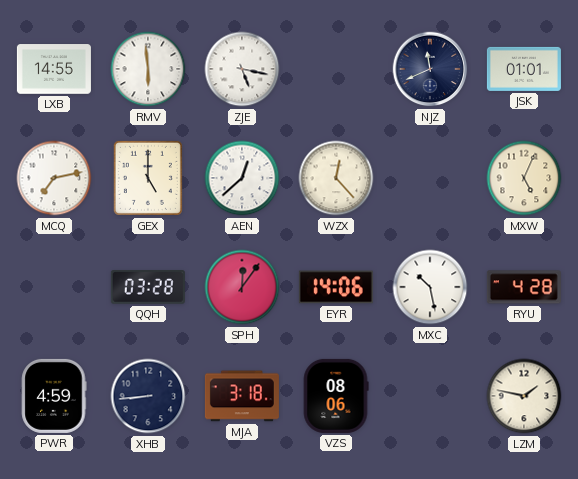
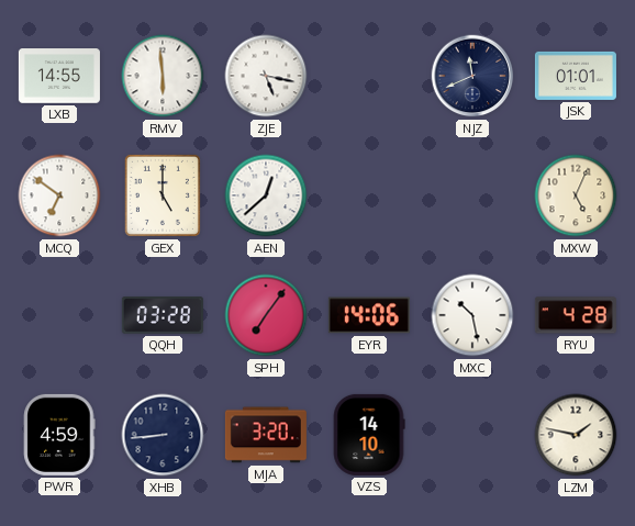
MCQ: 7:13 -> 6:51
WZX: 12:23 -> none
SPH: 12:06 -> 7:06
MJA: 3:18 -> 3:20
VZS: 08:06 -> 14:10
